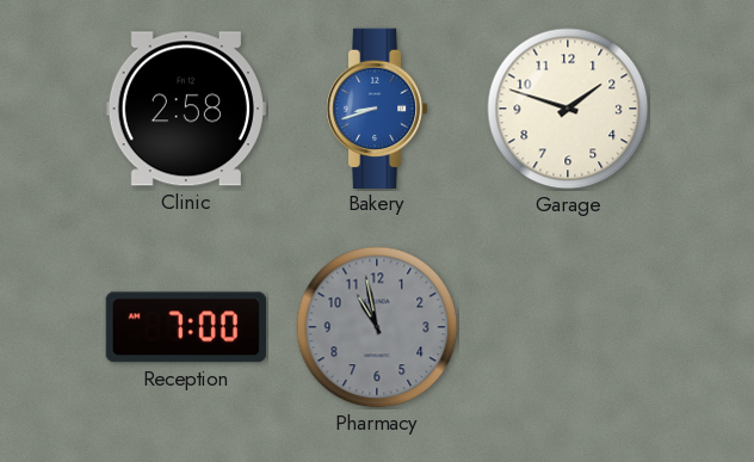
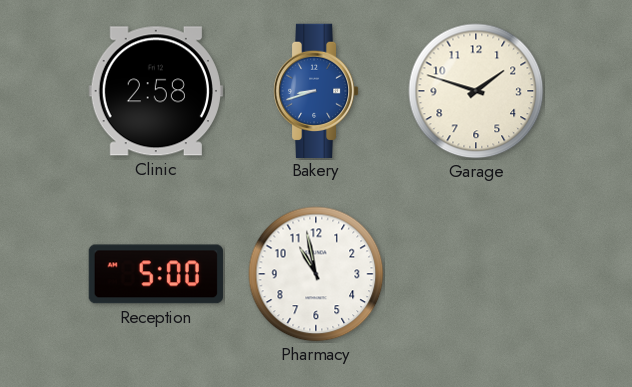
Reception: 7:00 -> 5:00
Pharmacy dial: grey -> white
